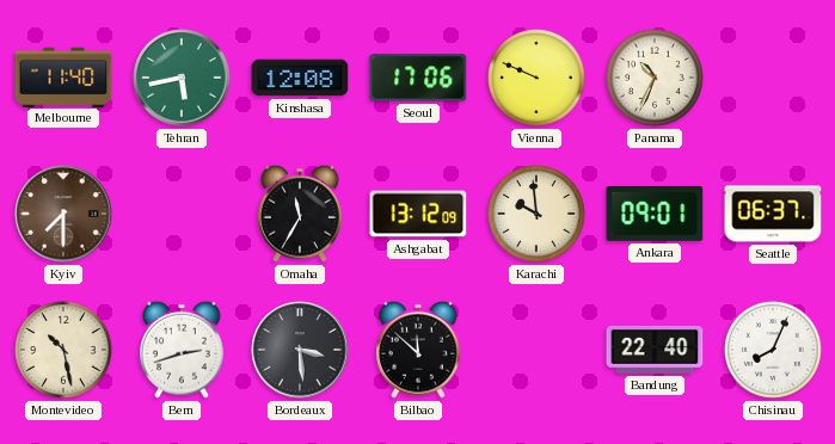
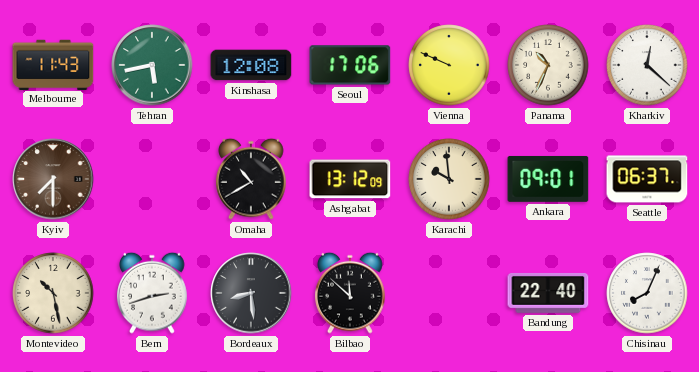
Melbourne: 11:40 -> 11:43
Kharkiv: none -> 12:22
Omaha: 11:35 -> 10:40
Bordeaux: 3:29 -> 8:29
